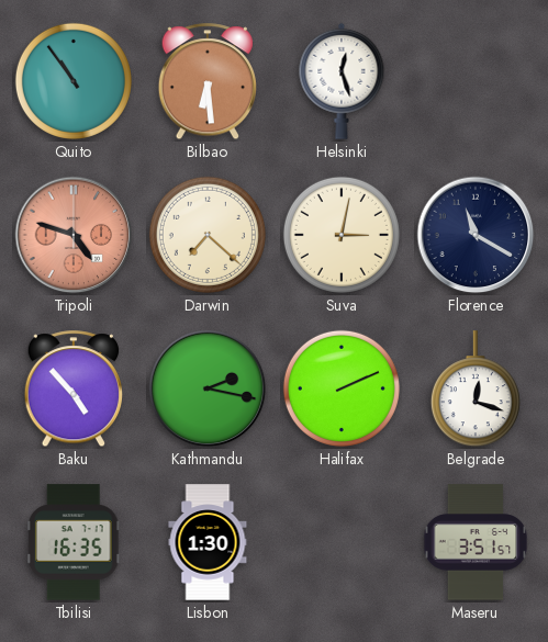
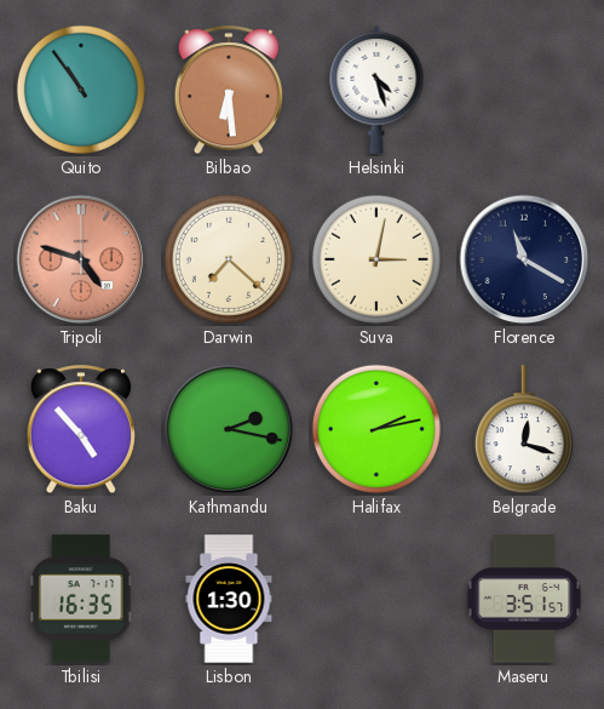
Helsinki: 12:27 -> 4:27
Halifax: 2:11 -> 2:13
